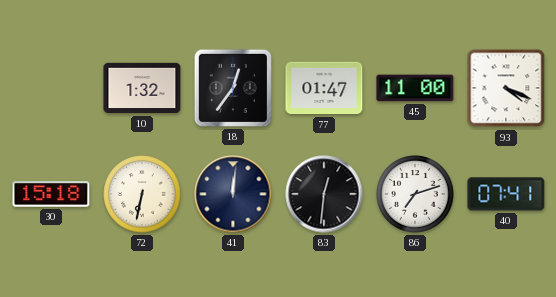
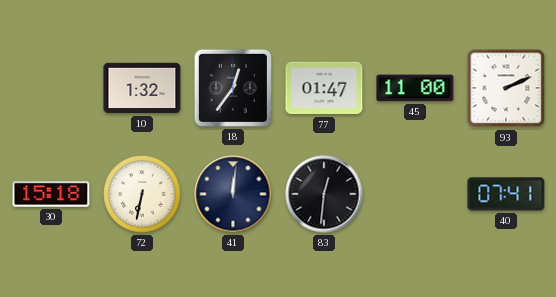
93: 4:19 -> 2:11
86: 7:12 -> none
